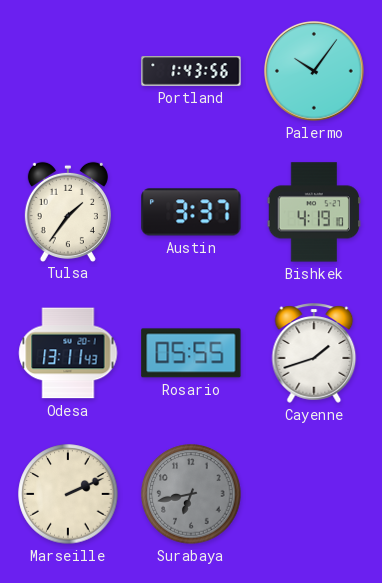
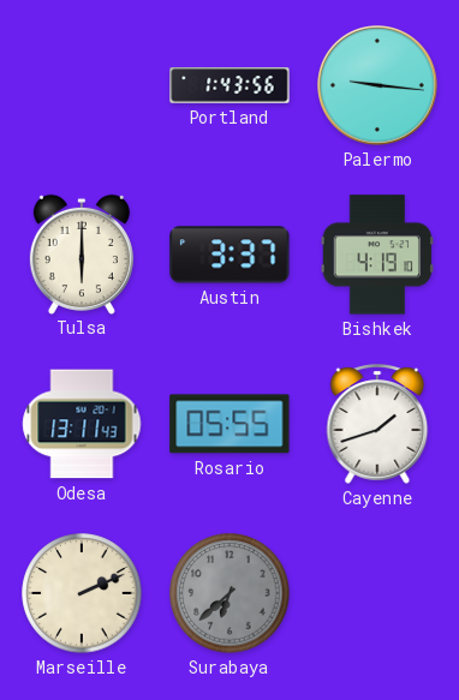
Palermo: 10:06 -> 9:16
Tulsa: 1:36 -> 6:00
Surabaya: 6:43 -> 6:38
